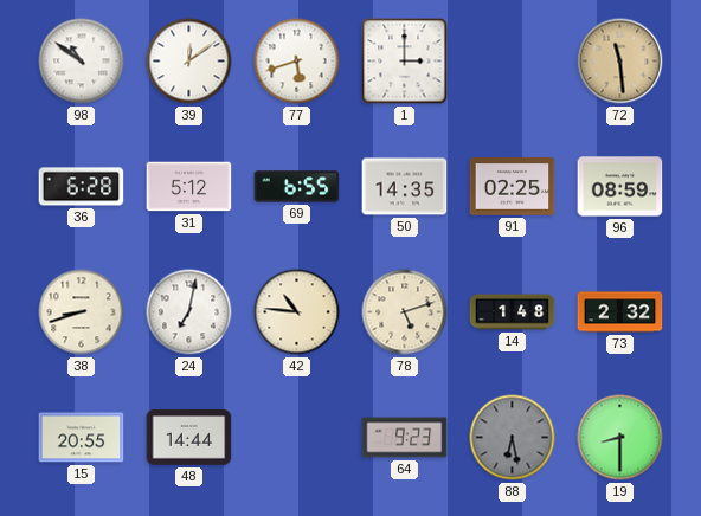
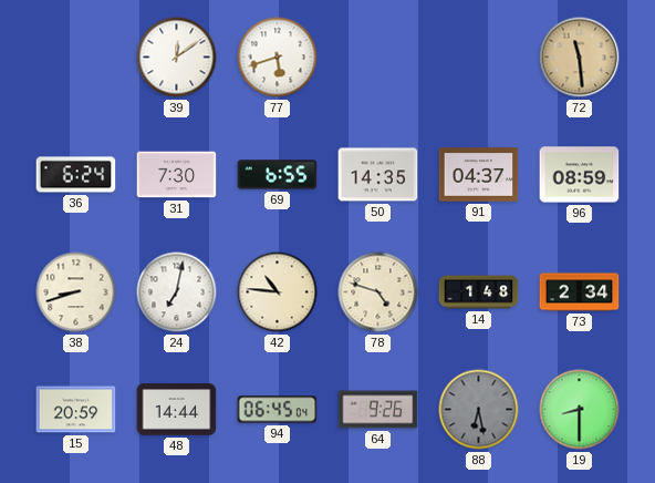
98: 10:51 -> none
1: 3:00 -> none
36: 6:28 -> 6:24
31: 5:12 -> 7:30
91: 02:25 -> 04:37
78: 5:12 -> 4:48
73: 2:32 -> 2:34
15: 20:55 -> 20:59
94: none -> 06:45
64: 9:23 -> 9:26
